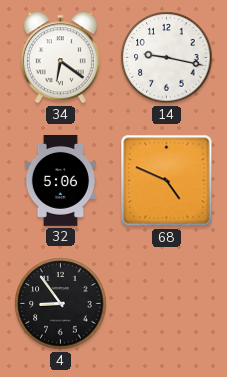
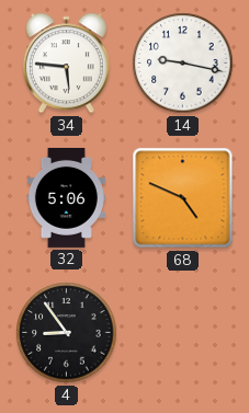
34: 6:21 -> 5:46
